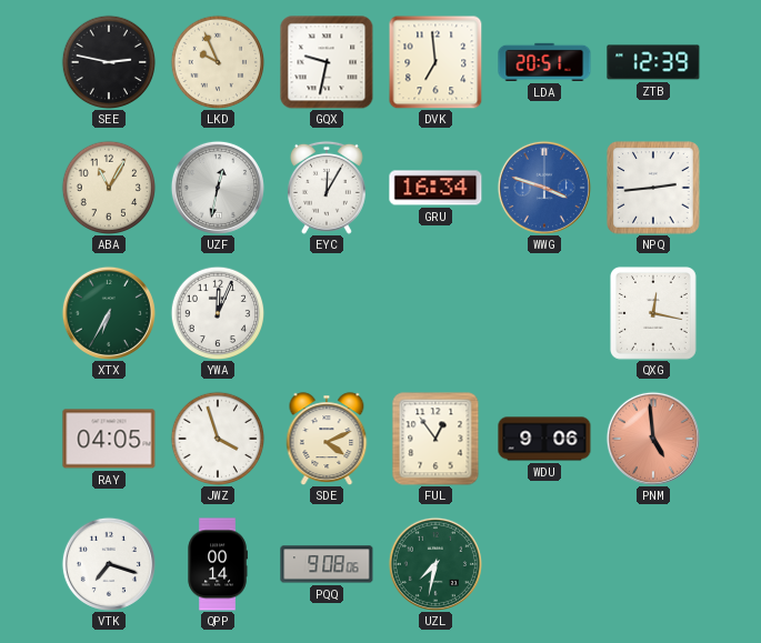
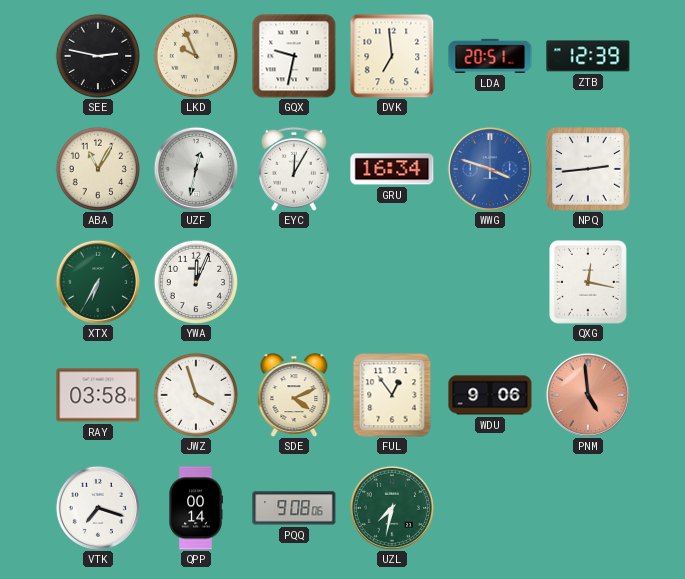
RAY: 04:05 -> 03:58
